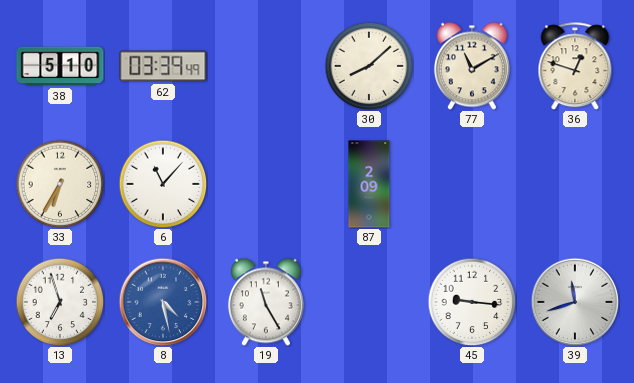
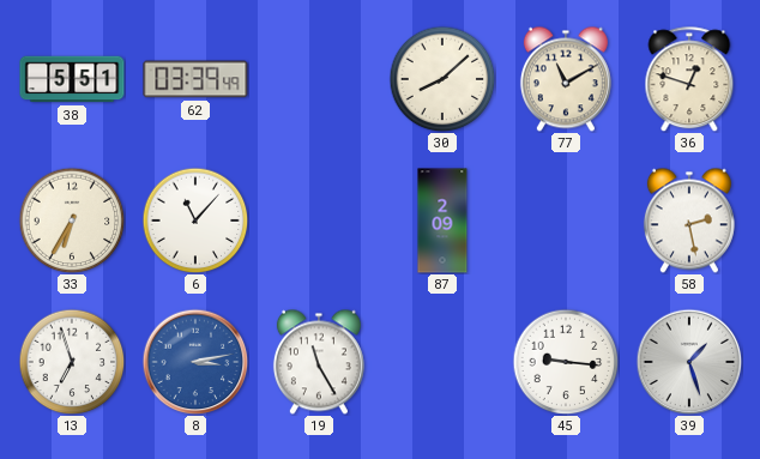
38: 5:10 -> 5:51
58: none -> 2:28
8: 4:28 -> 3:13
39: 11:42 -> 1:27
